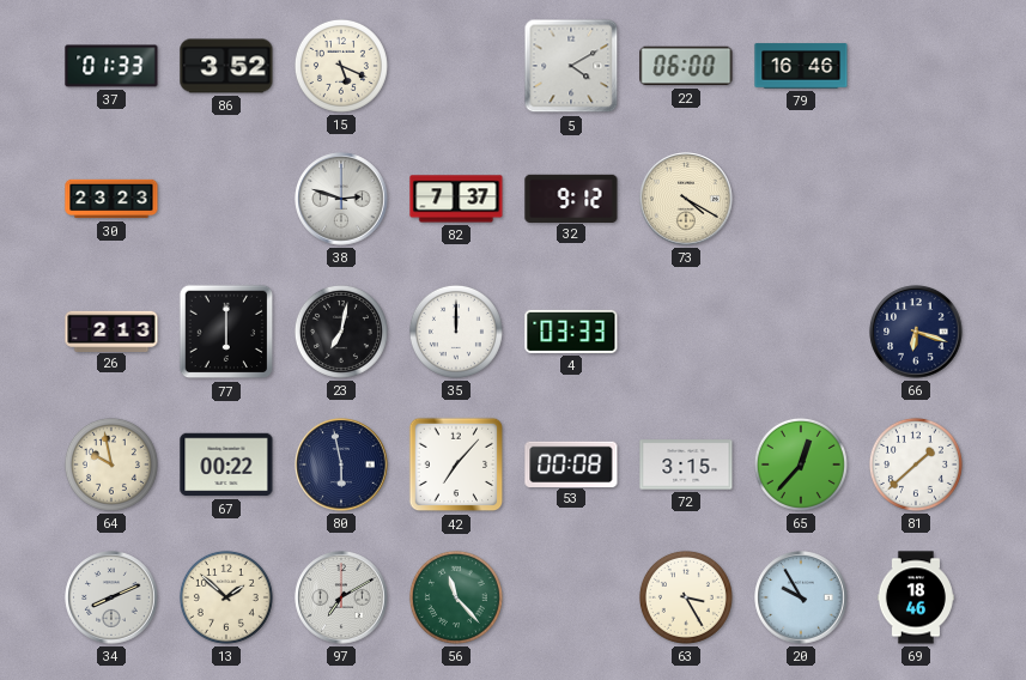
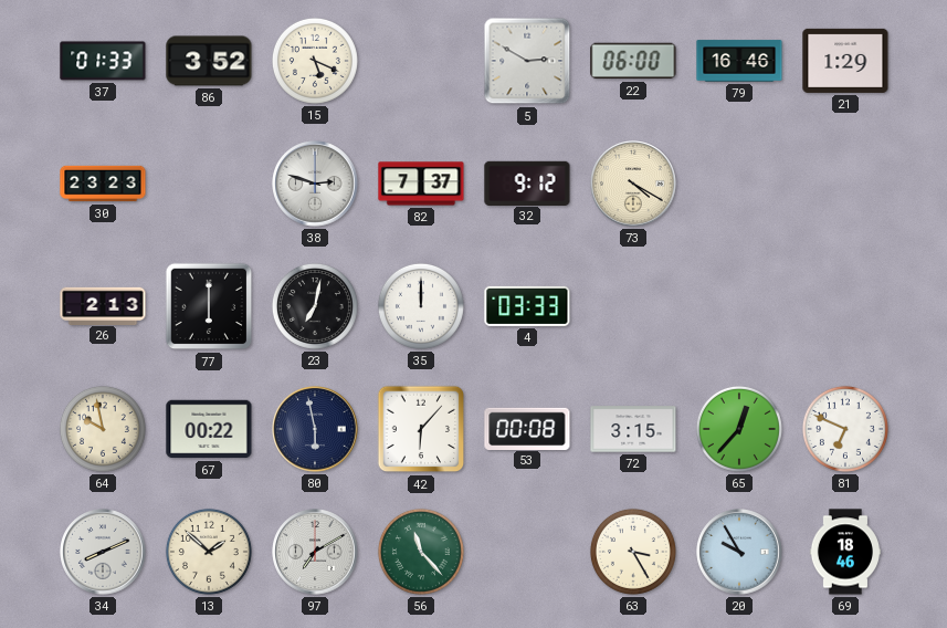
5: 4:10 -> 2:50
21: none -> 1:29
66: 6:18 -> none
42: 7:07 -> 6:07
81: 1:38 -> 6:49
